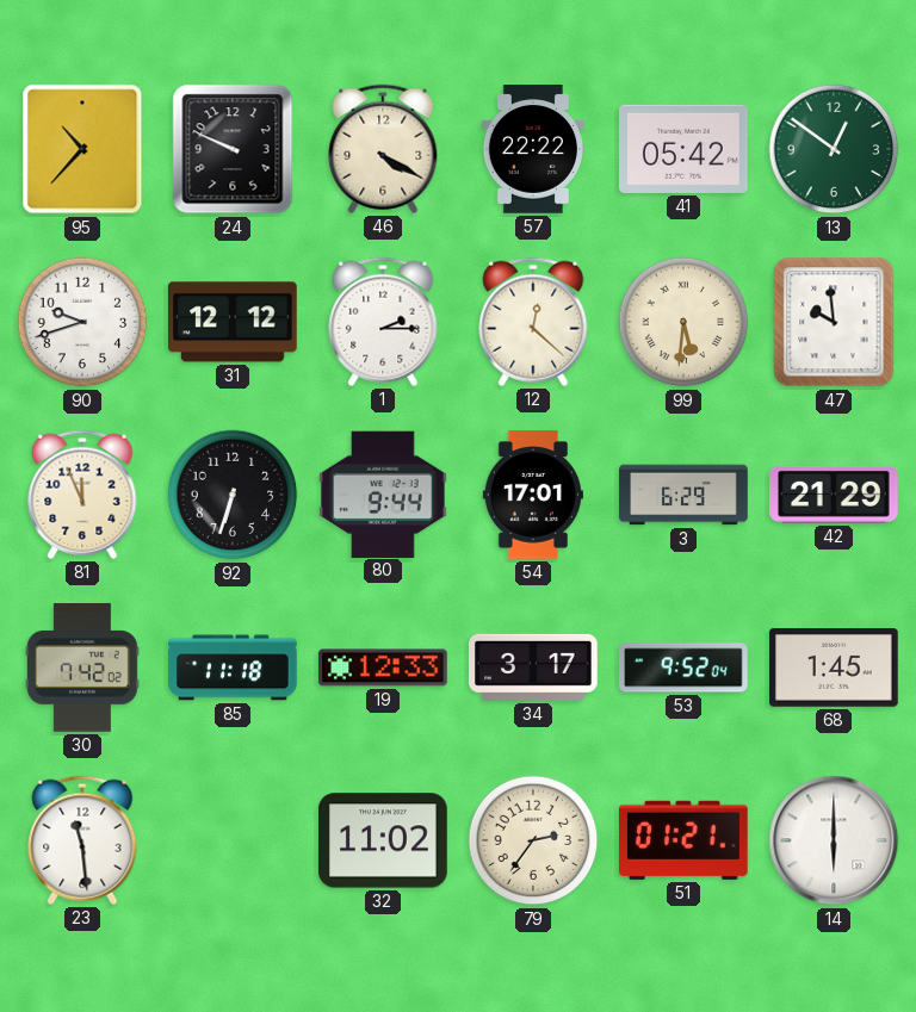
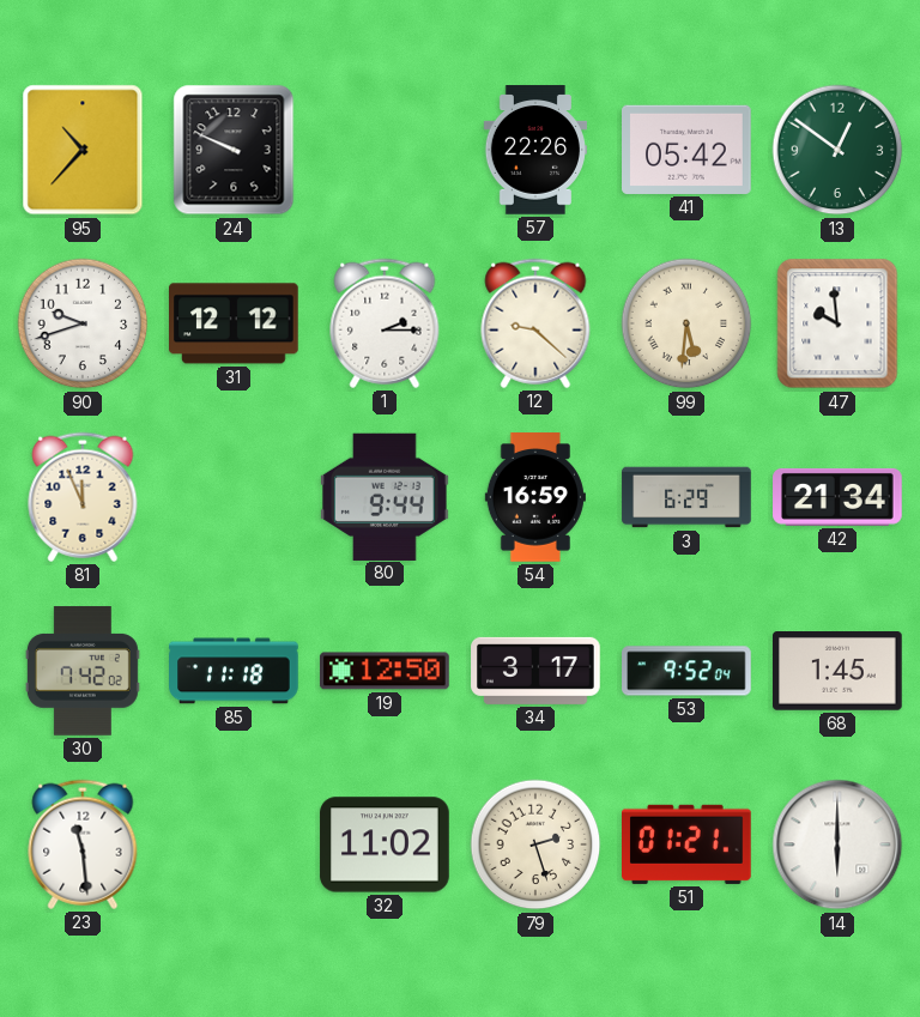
46: 4:20 -> none
57: 22:22 -> 22:26
12: 12:22 -> 9:22
92: 6:33 -> none
54: 17:01 -> 16:59
42: 21:29 -> 21:34
19: 12:33 -> 12:50
79: 2:36 -> 2:27
